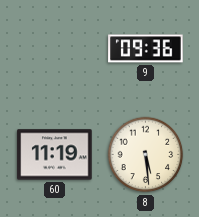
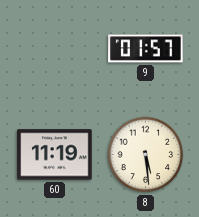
9: 09:36 -> 01:57
